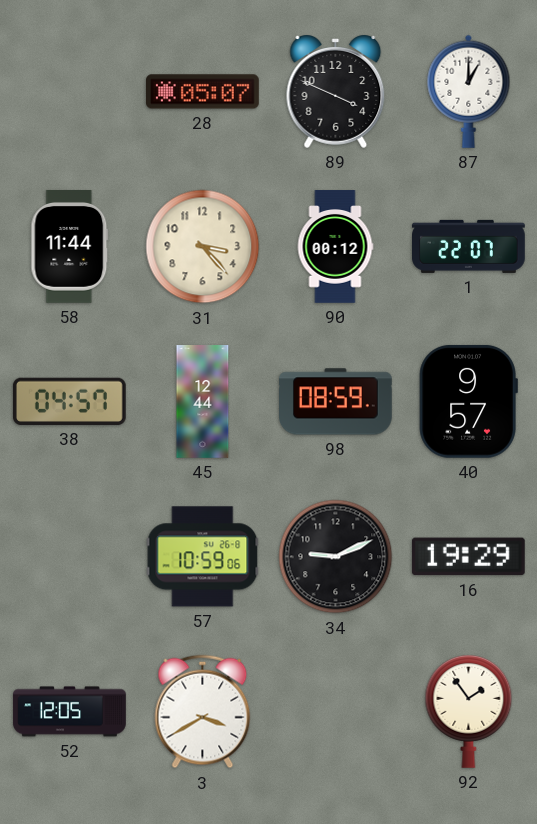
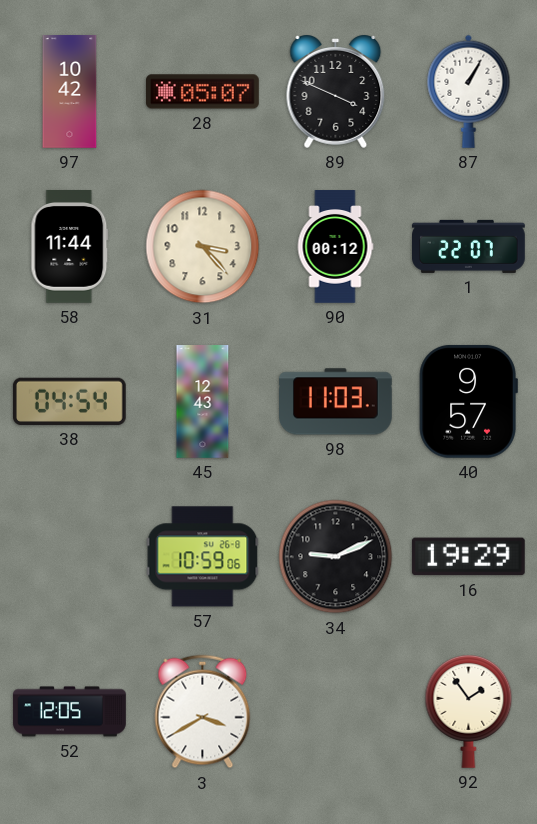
97: none -> 10:42
87: 1:00 -> 1:05
38: 04:57 -> 04:54
45: 12:44 -> 12:43
98: 08:59 -> 11:03
